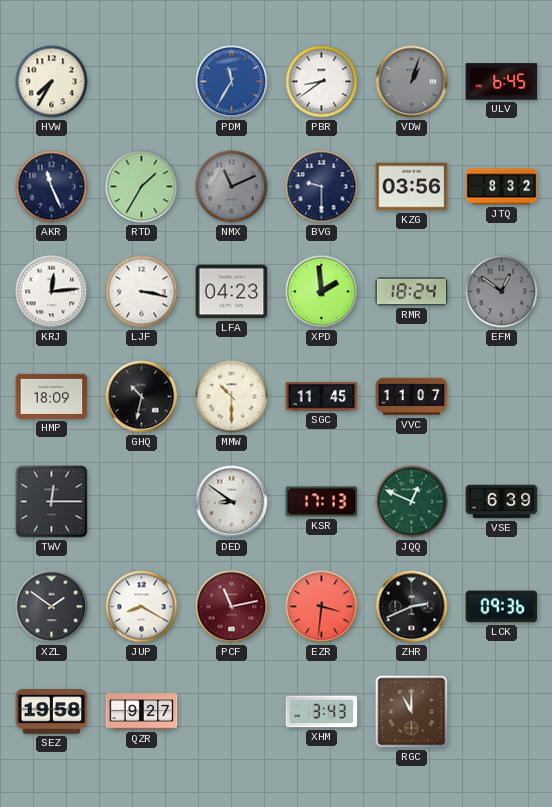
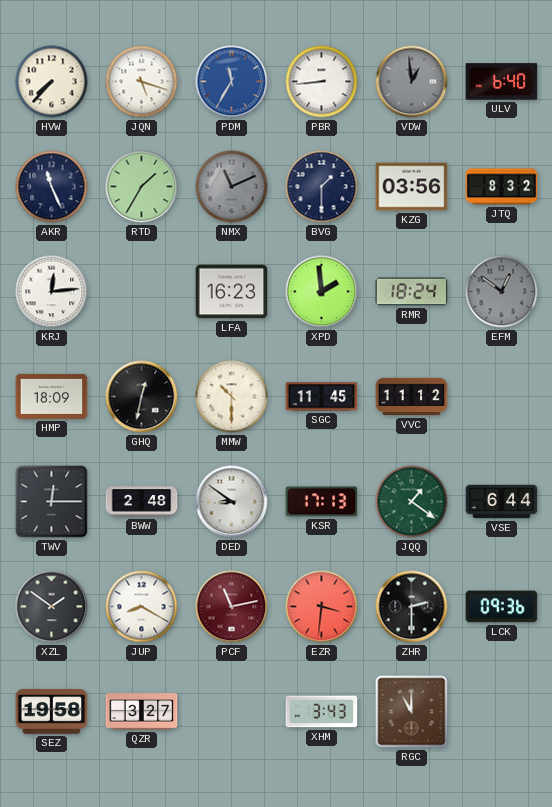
HVW: 7:35 -> 7:37
JQN: none -> 5:18
PBR: 8:39 -> 8:44
VDW: 1:03 -> 12:59
ULV: 6:45 -> 6:40
BVG: 9:30 -> 1:30
LJF: 3:17 -> none
LFA: 04:23 -> 16:23
GHQ: 10:32 -> 12:32
VVC: 11:07 -> 11:12
BWW: none -> 2:48
JQQ: 12:49 -> 1:21
VSE: 6:39 -> 6:44
ZHR: 2:41 -> 2:30
QZR: 9:27 -> 3:27
